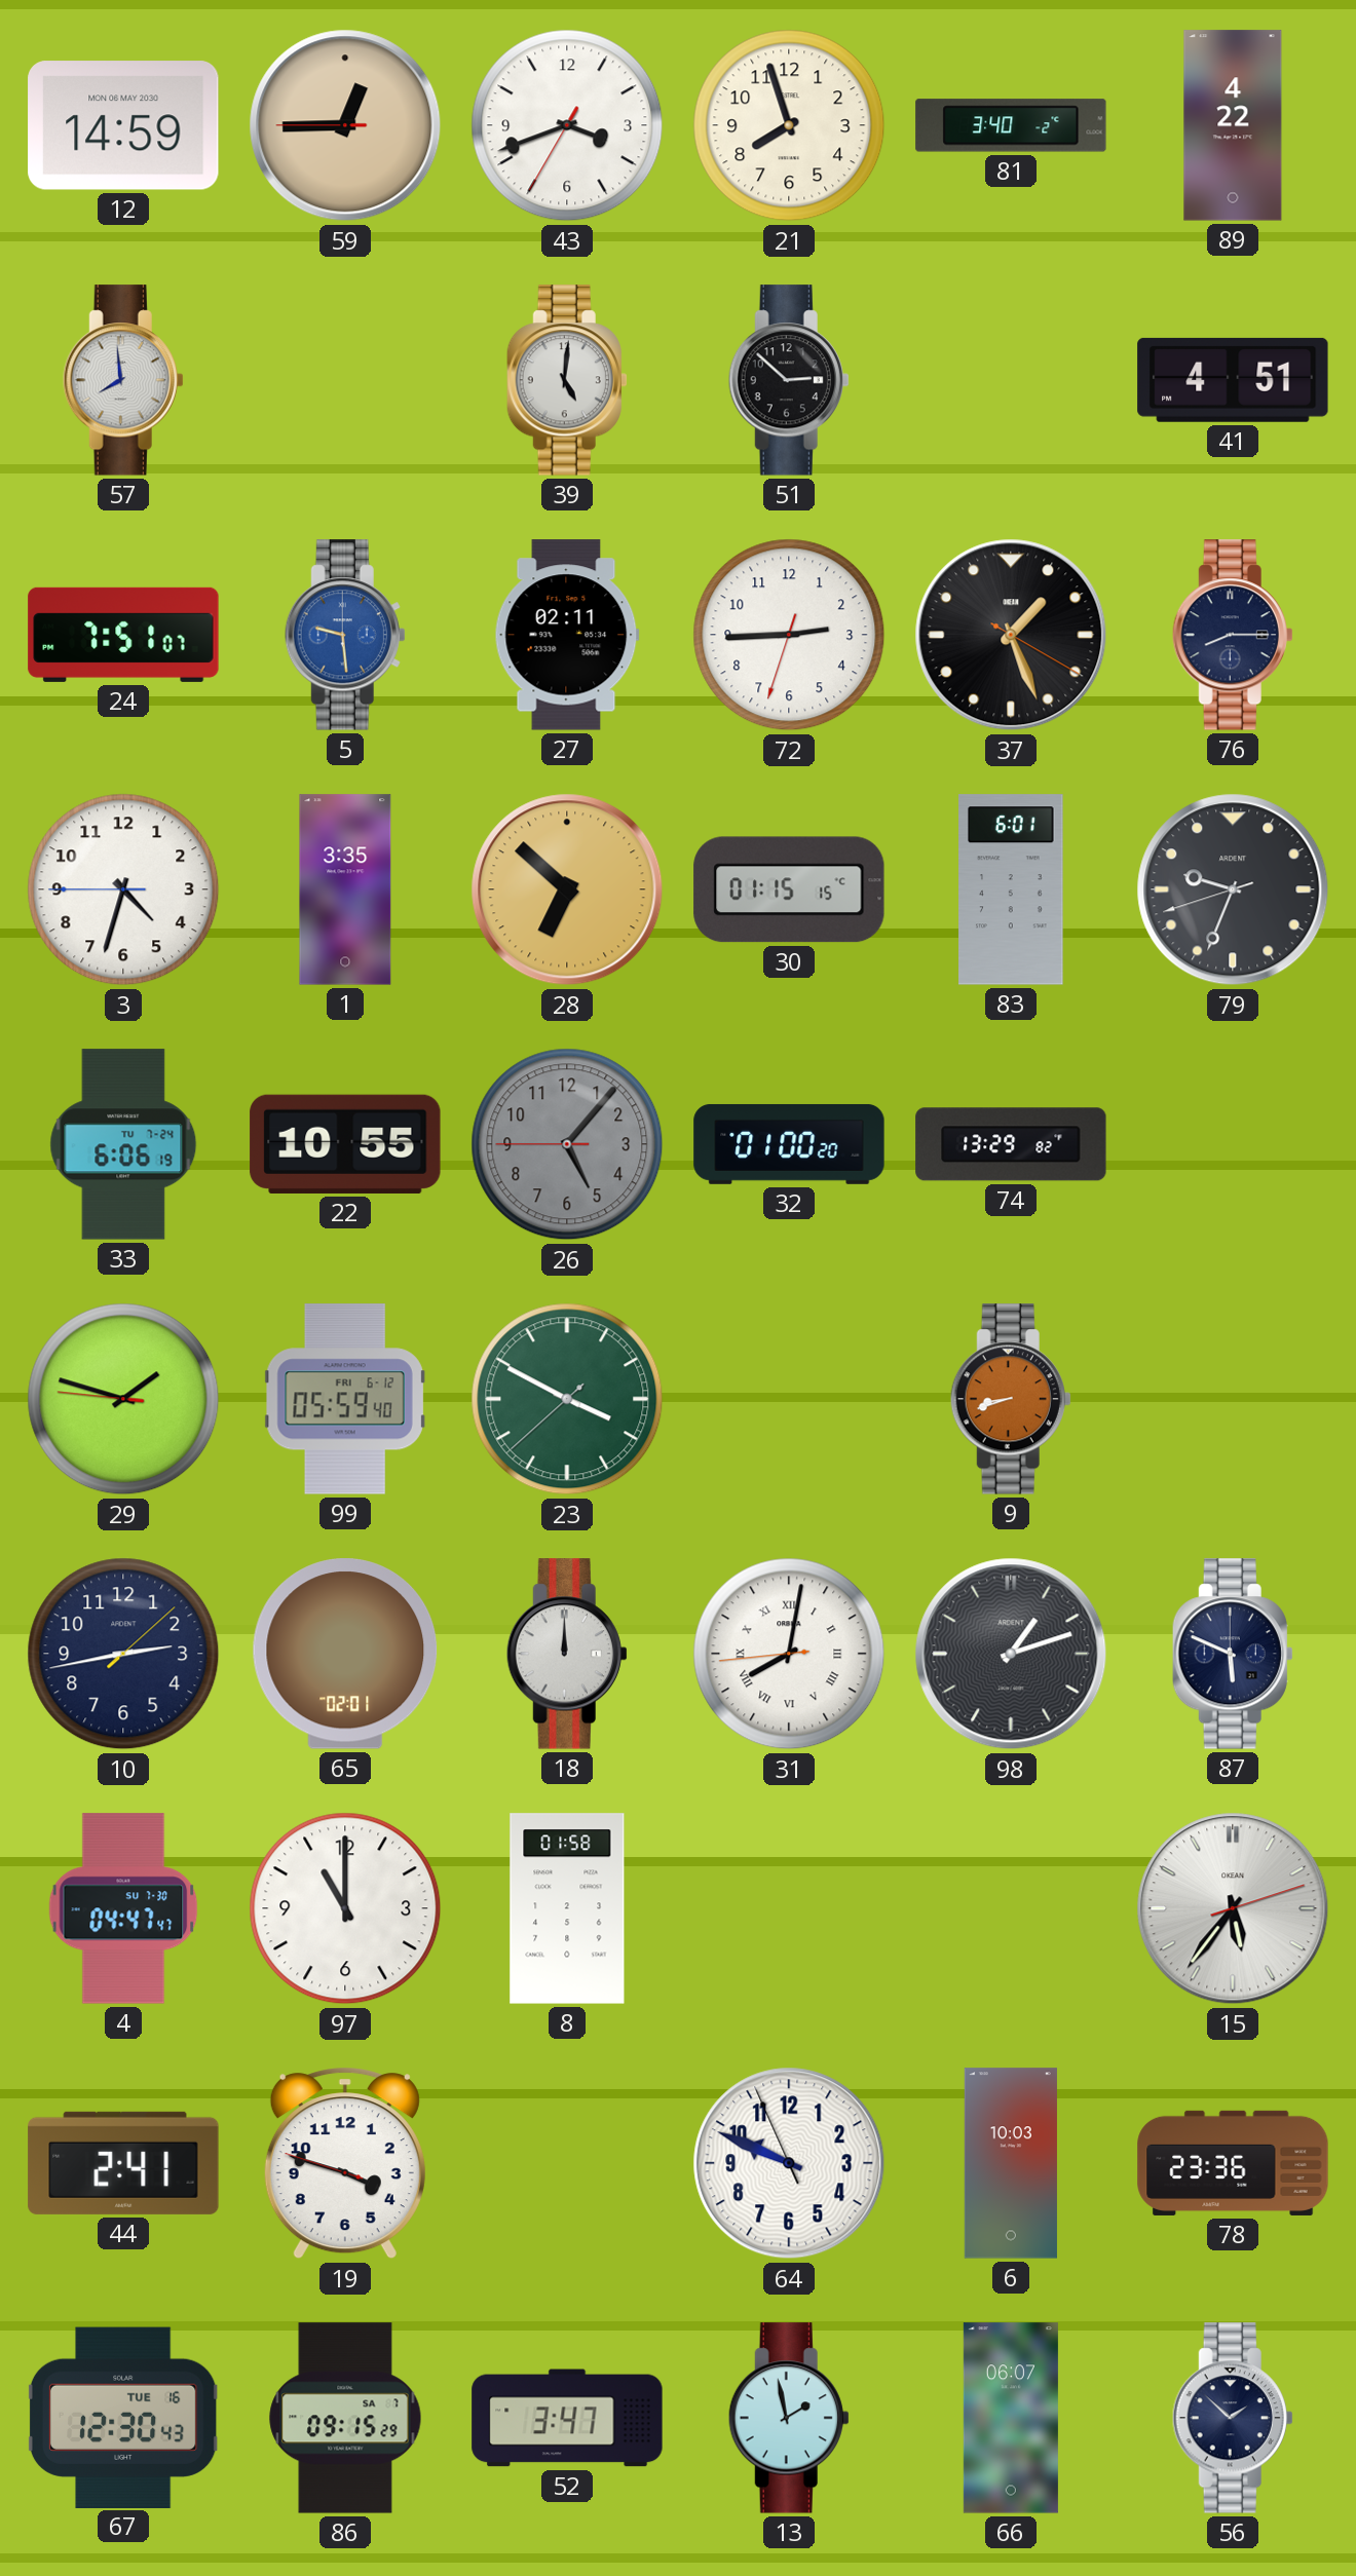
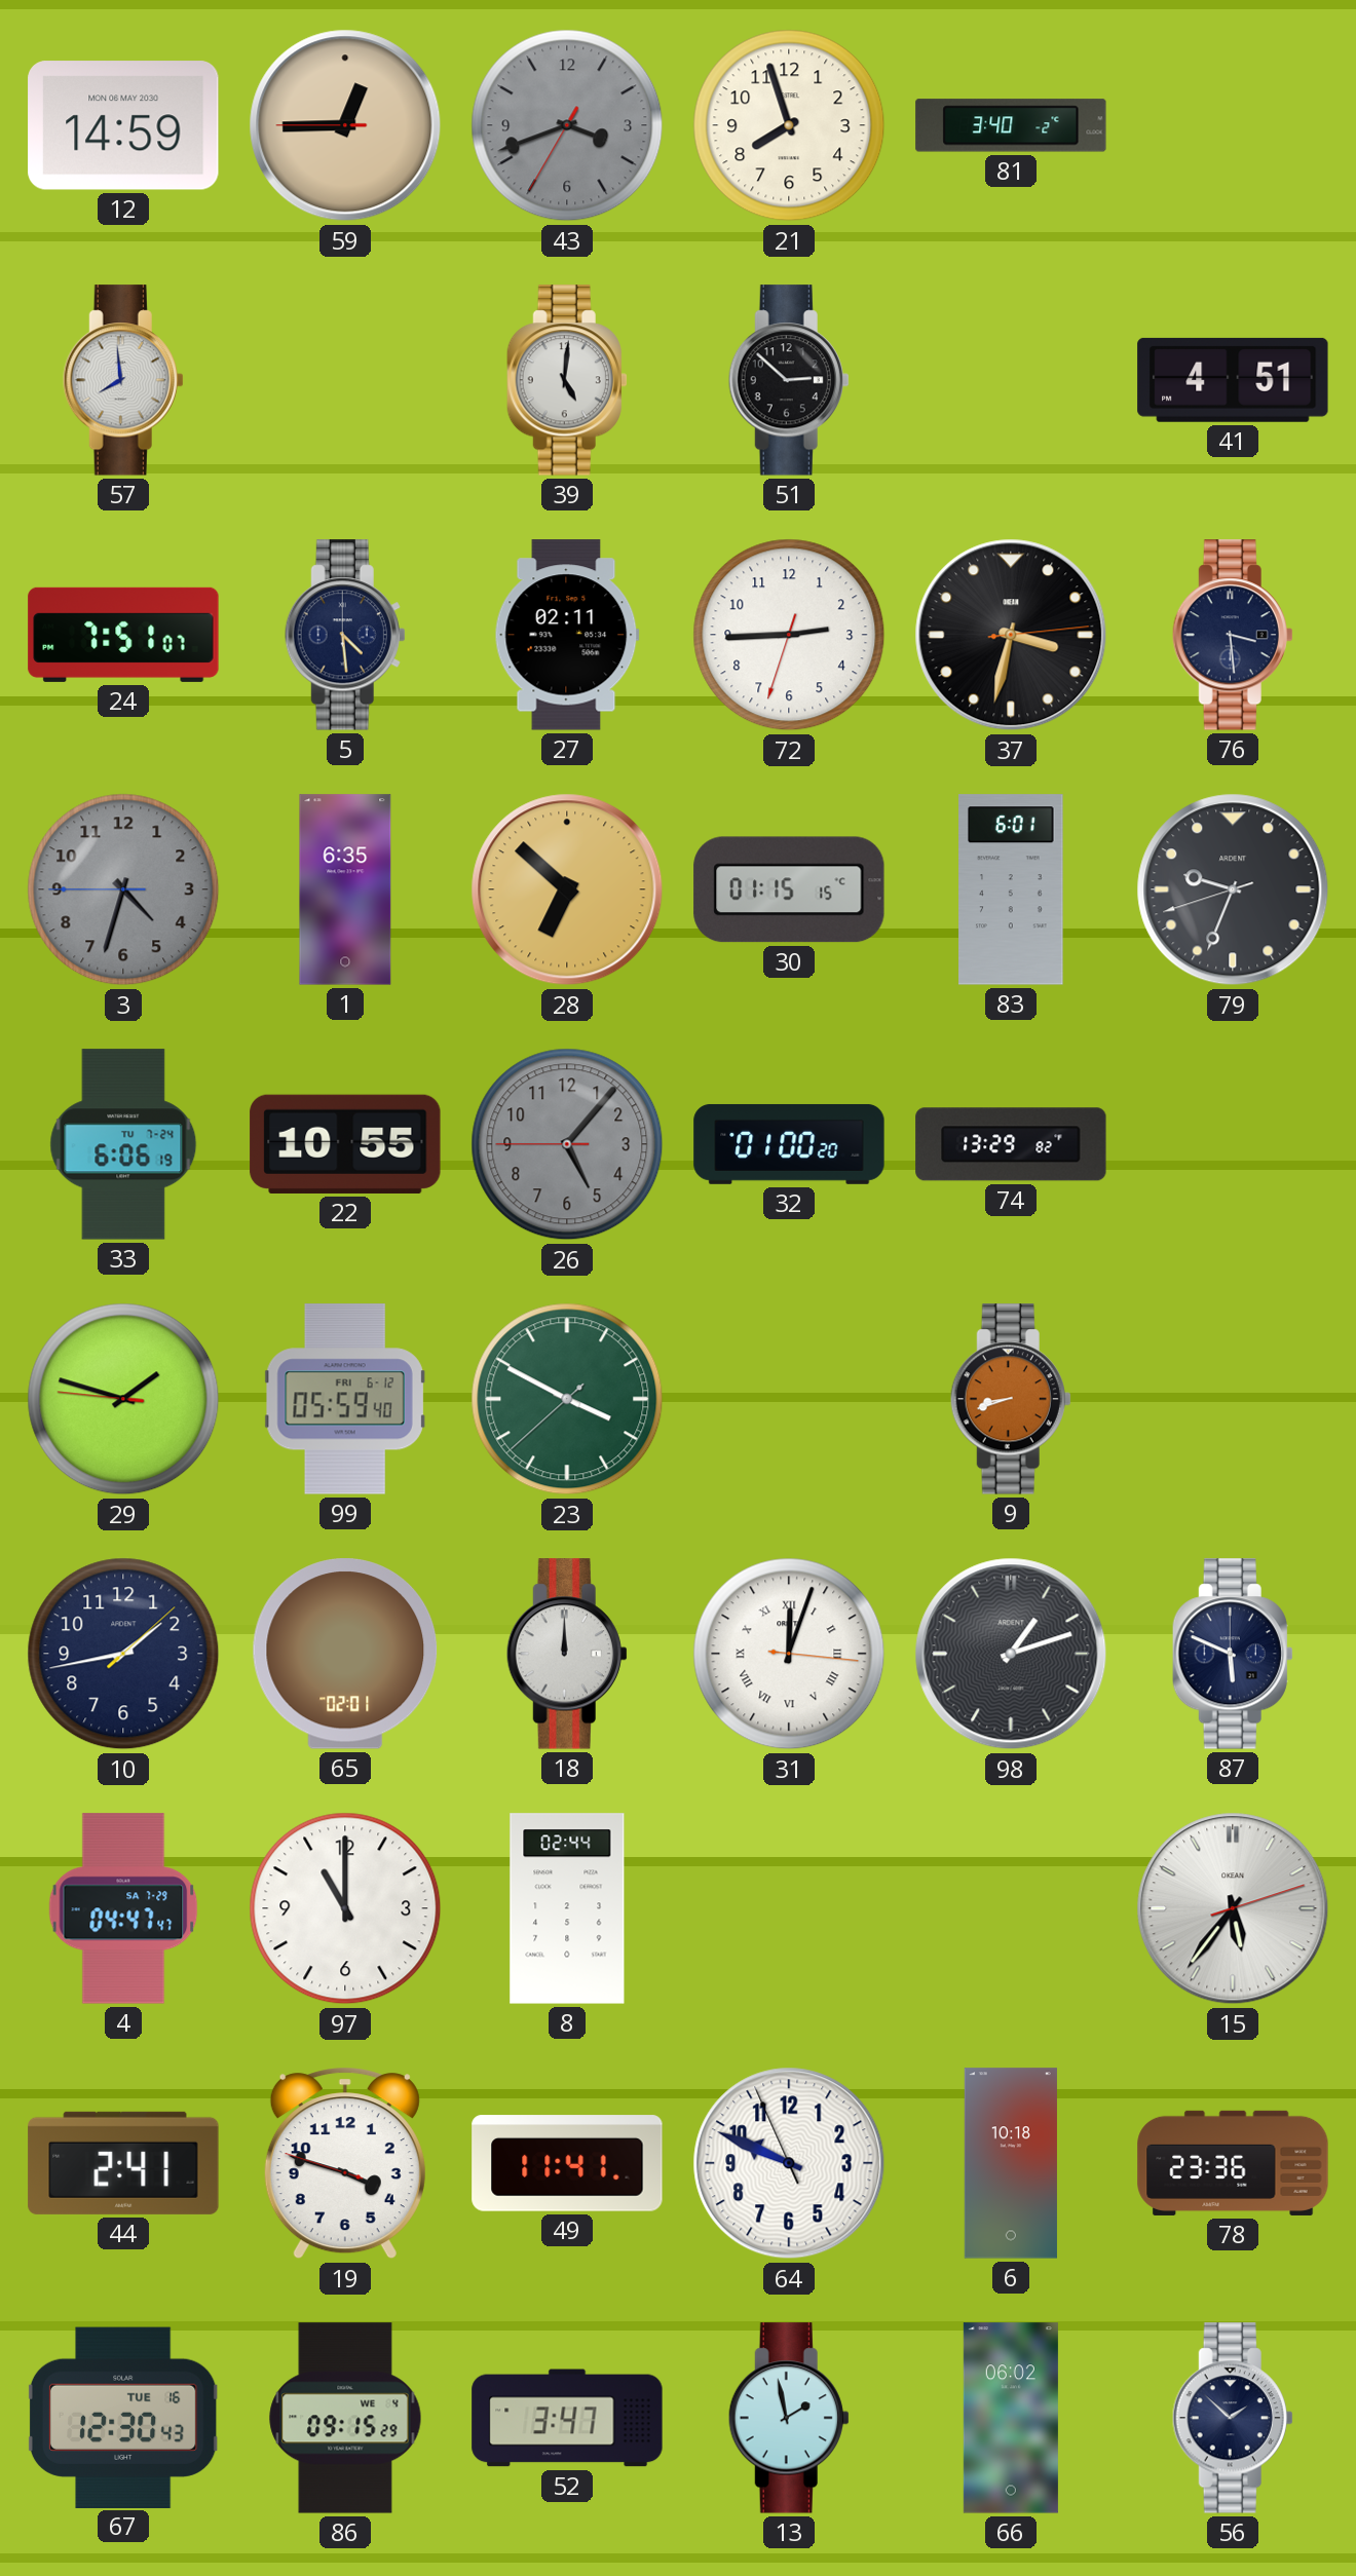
43 dial: white -> grey
89: 4:22 -> none
5: 9:29 -> 4:29
5 dial: blue -> navy
37: 1:26 -> 3:32
76: 8:15 -> 3:29
3 dial: white -> grey
1: 3:35 -> 6:35
10: 2:43 -> 1:43
31: 8:01 -> 12:03
4 date: SU 7-30 -> SA 7-29
8: 01:58 -> 02:44
49: none -> 11:41
6: 10:03 -> 10:18
86 date: SA 7 -> WE 4
66: 06:07 -> 06:02
